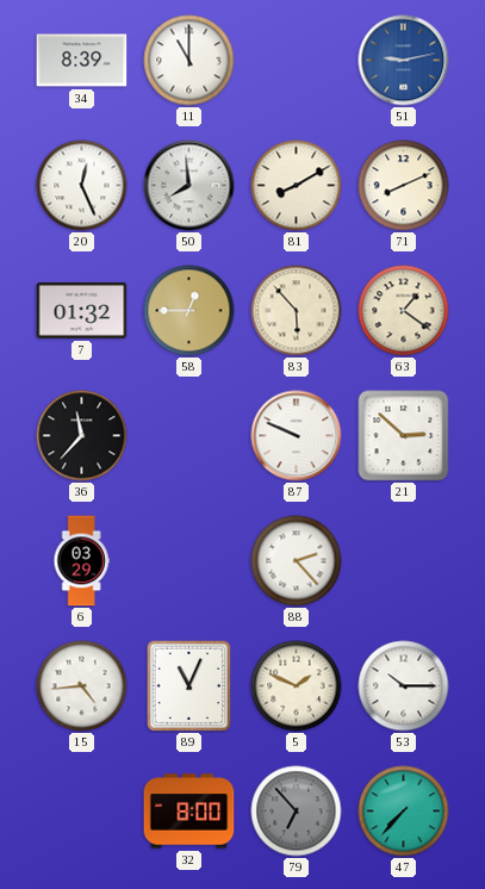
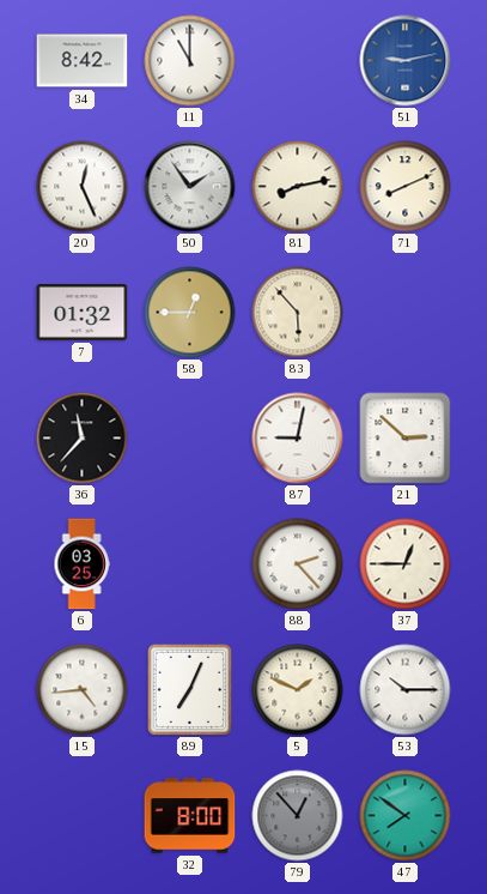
34: 8:39 -> 8:42
50: 7:59 -> 1:54
81: 8:10 -> 8:13
63: 1:21 -> none
87: 9:49 -> 9:02
6: 03:29 -> 03:25
37: none -> 12:45
89: 11:04 -> 7:04
79: 6:53 -> 12:53
47: 7:37 -> 7:51
